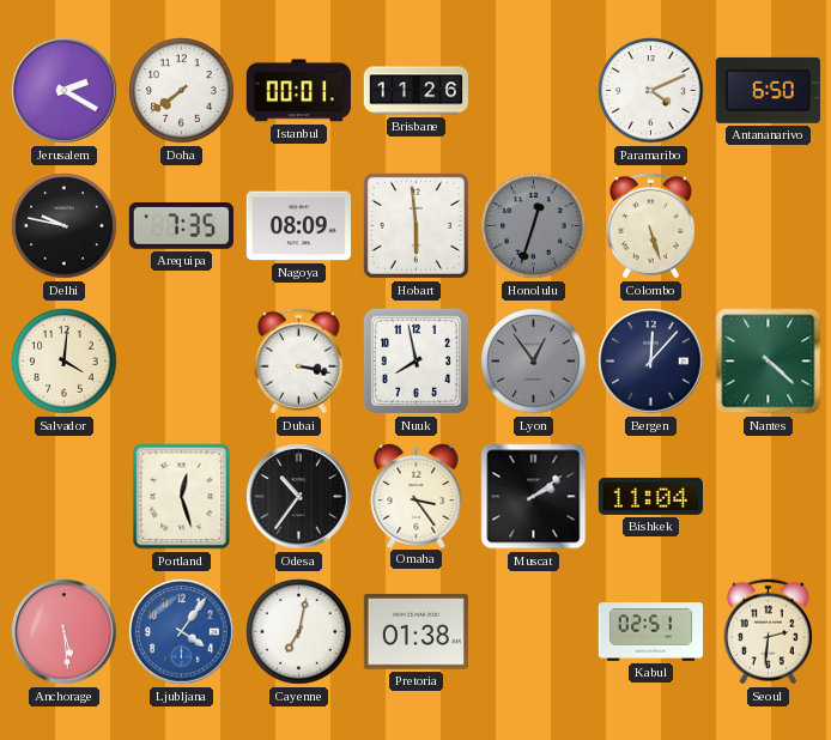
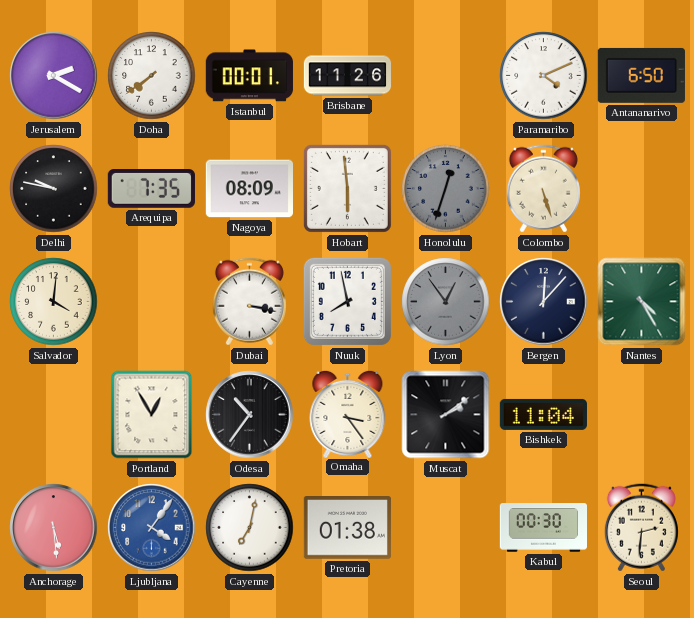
Nantes: 4:22 -> 4:25
Portland: 12:27 -> 12:55
Kabul: 02:51 -> 00:30
